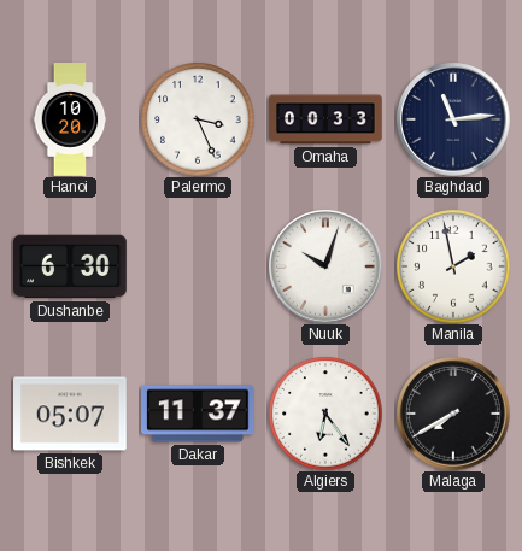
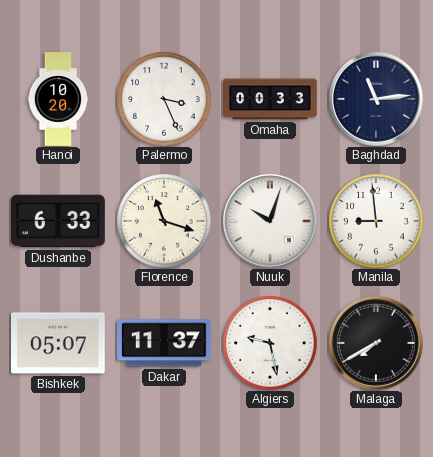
Dushanbe: 6:30 -> 6:33
Florence: none -> 11:18
Manila: 1:58 -> 8:59
Algiers: 6:24 -> 9:28
